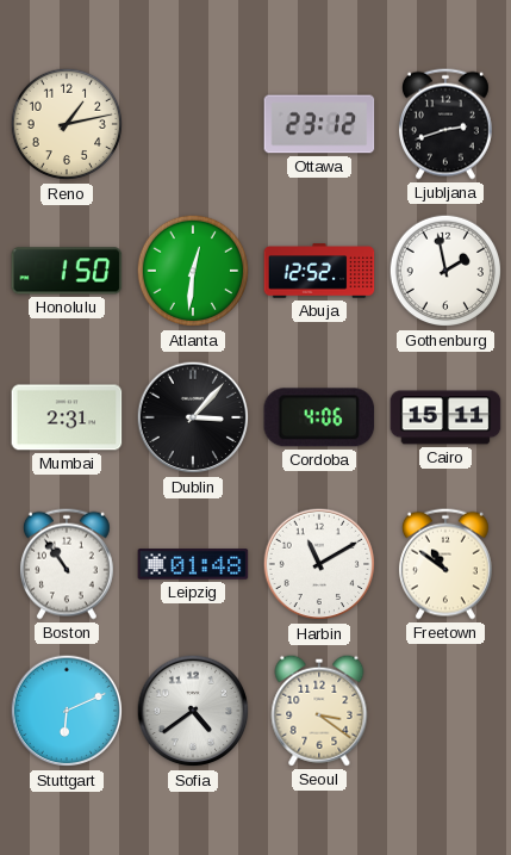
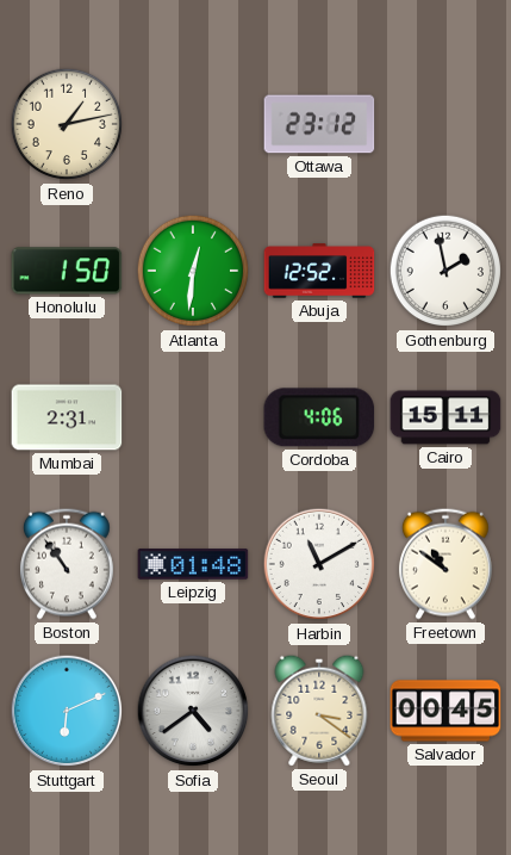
Ljubljana: 2:42 -> none
Dublin: 3:07 -> none
Salvador: none -> 00:45
